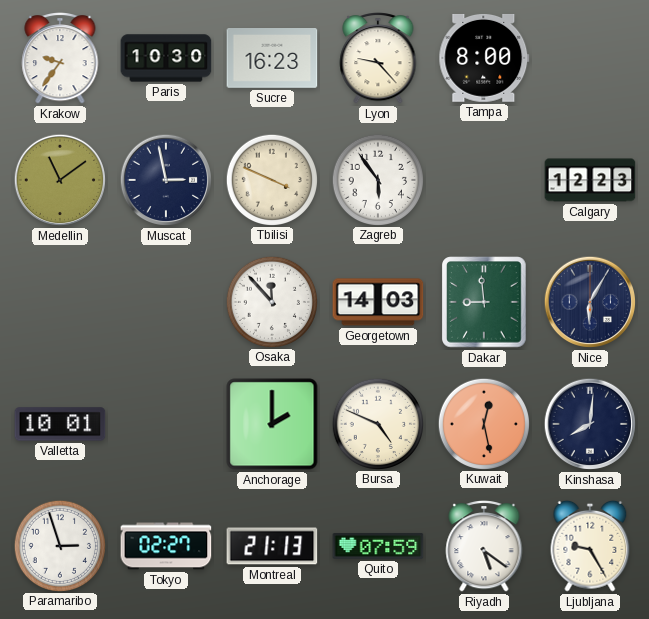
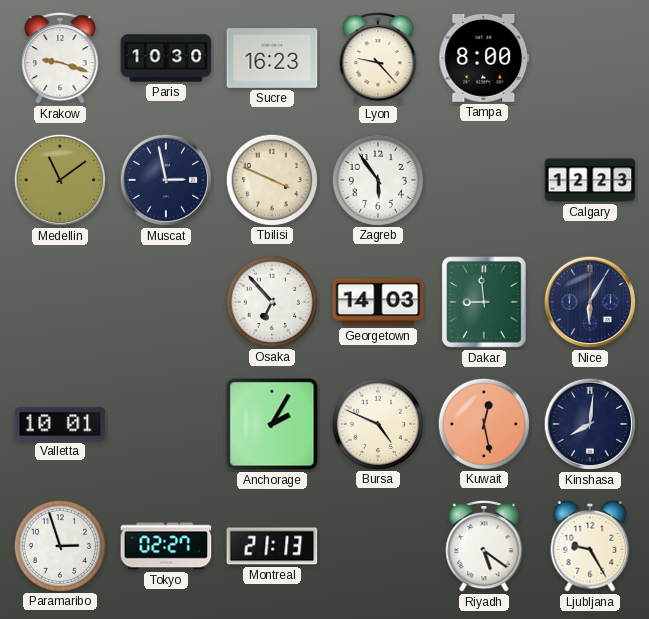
Krakow: 9:36 -> 9:18
Osaka: 11:53 -> 6:53
Anchorage: 2:00 -> 2:05
Quito: 07:59 -> none
